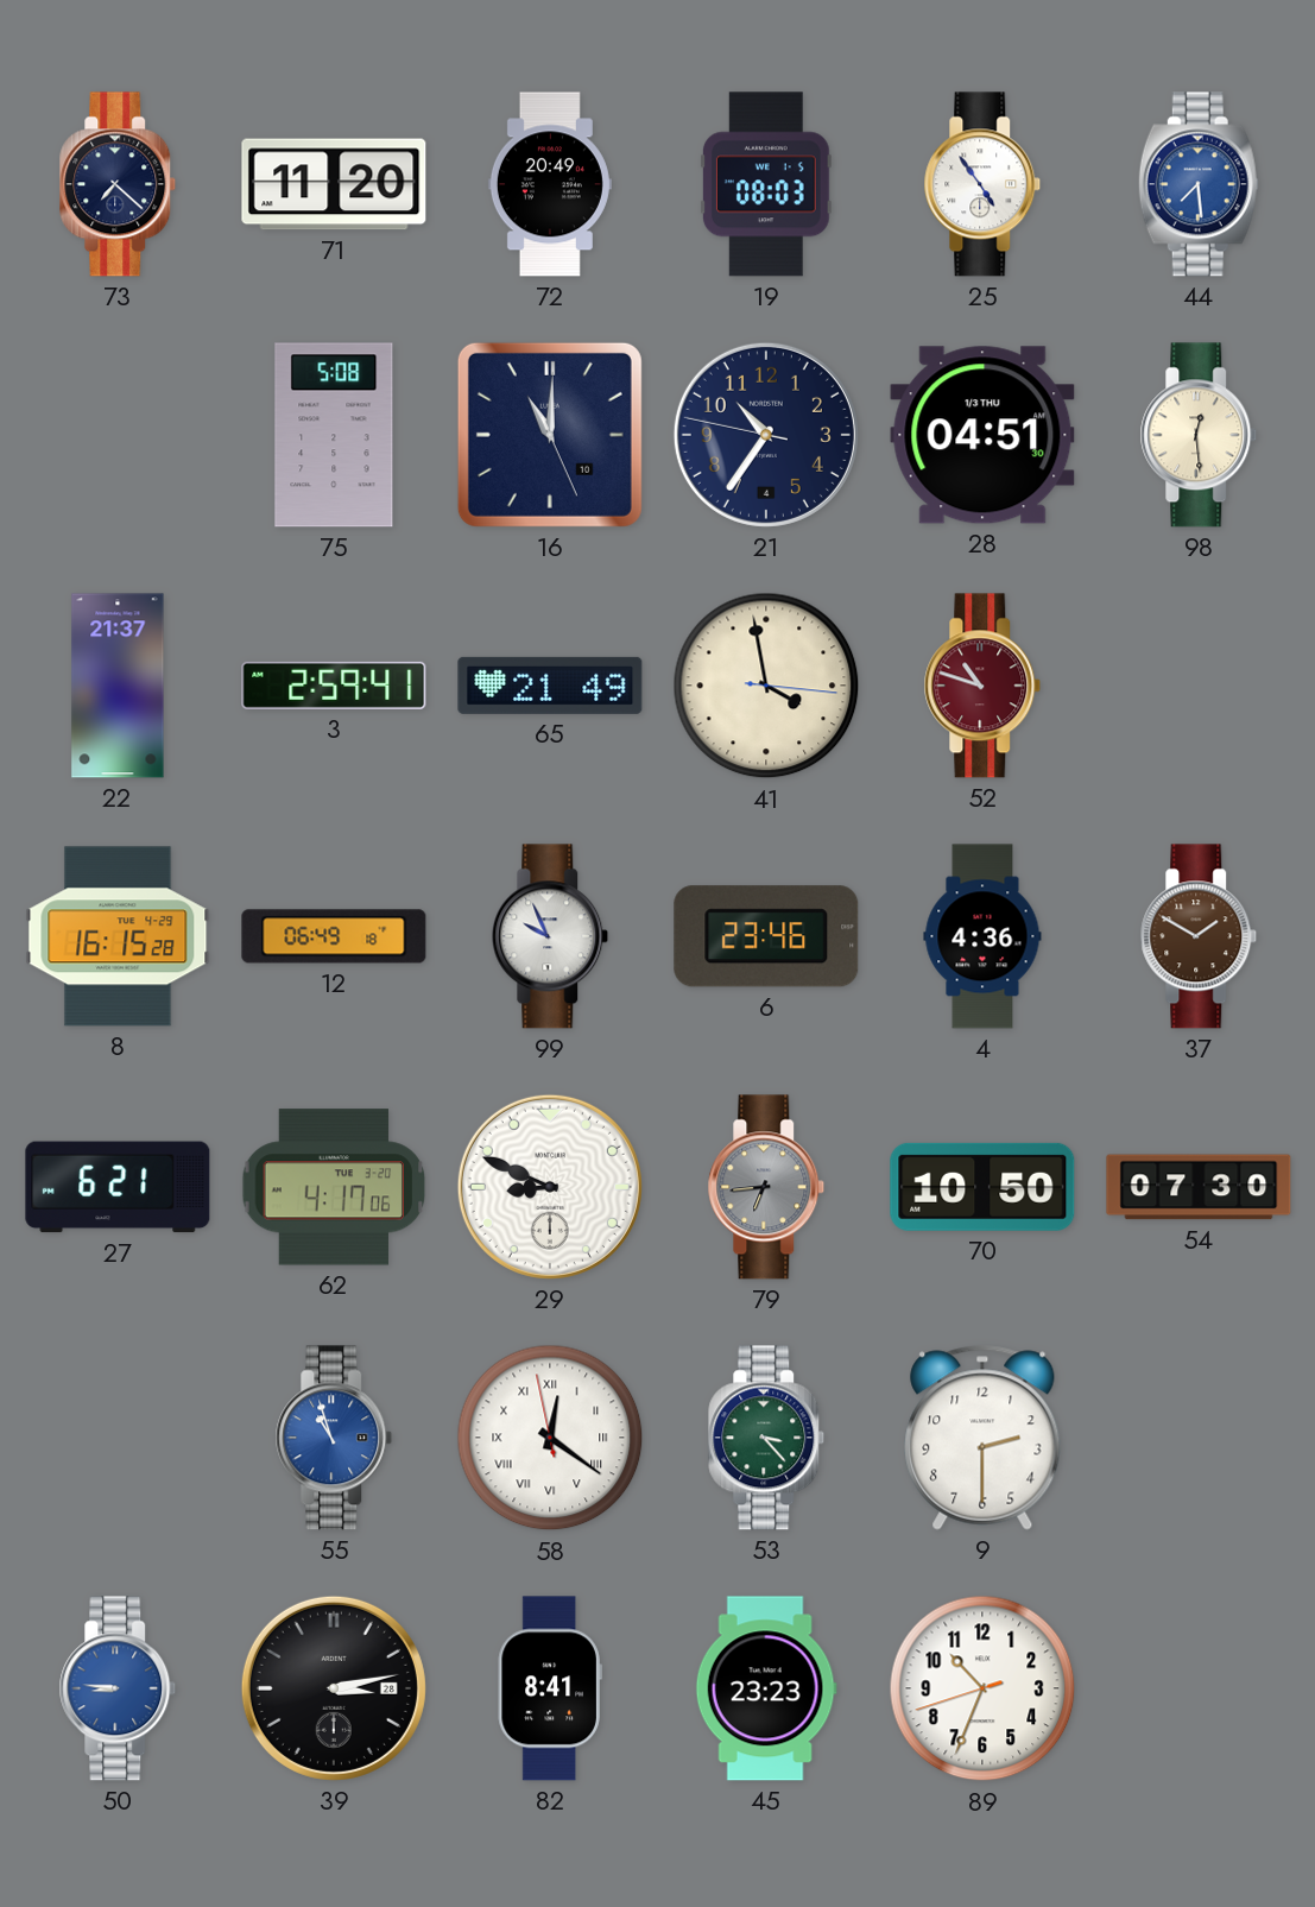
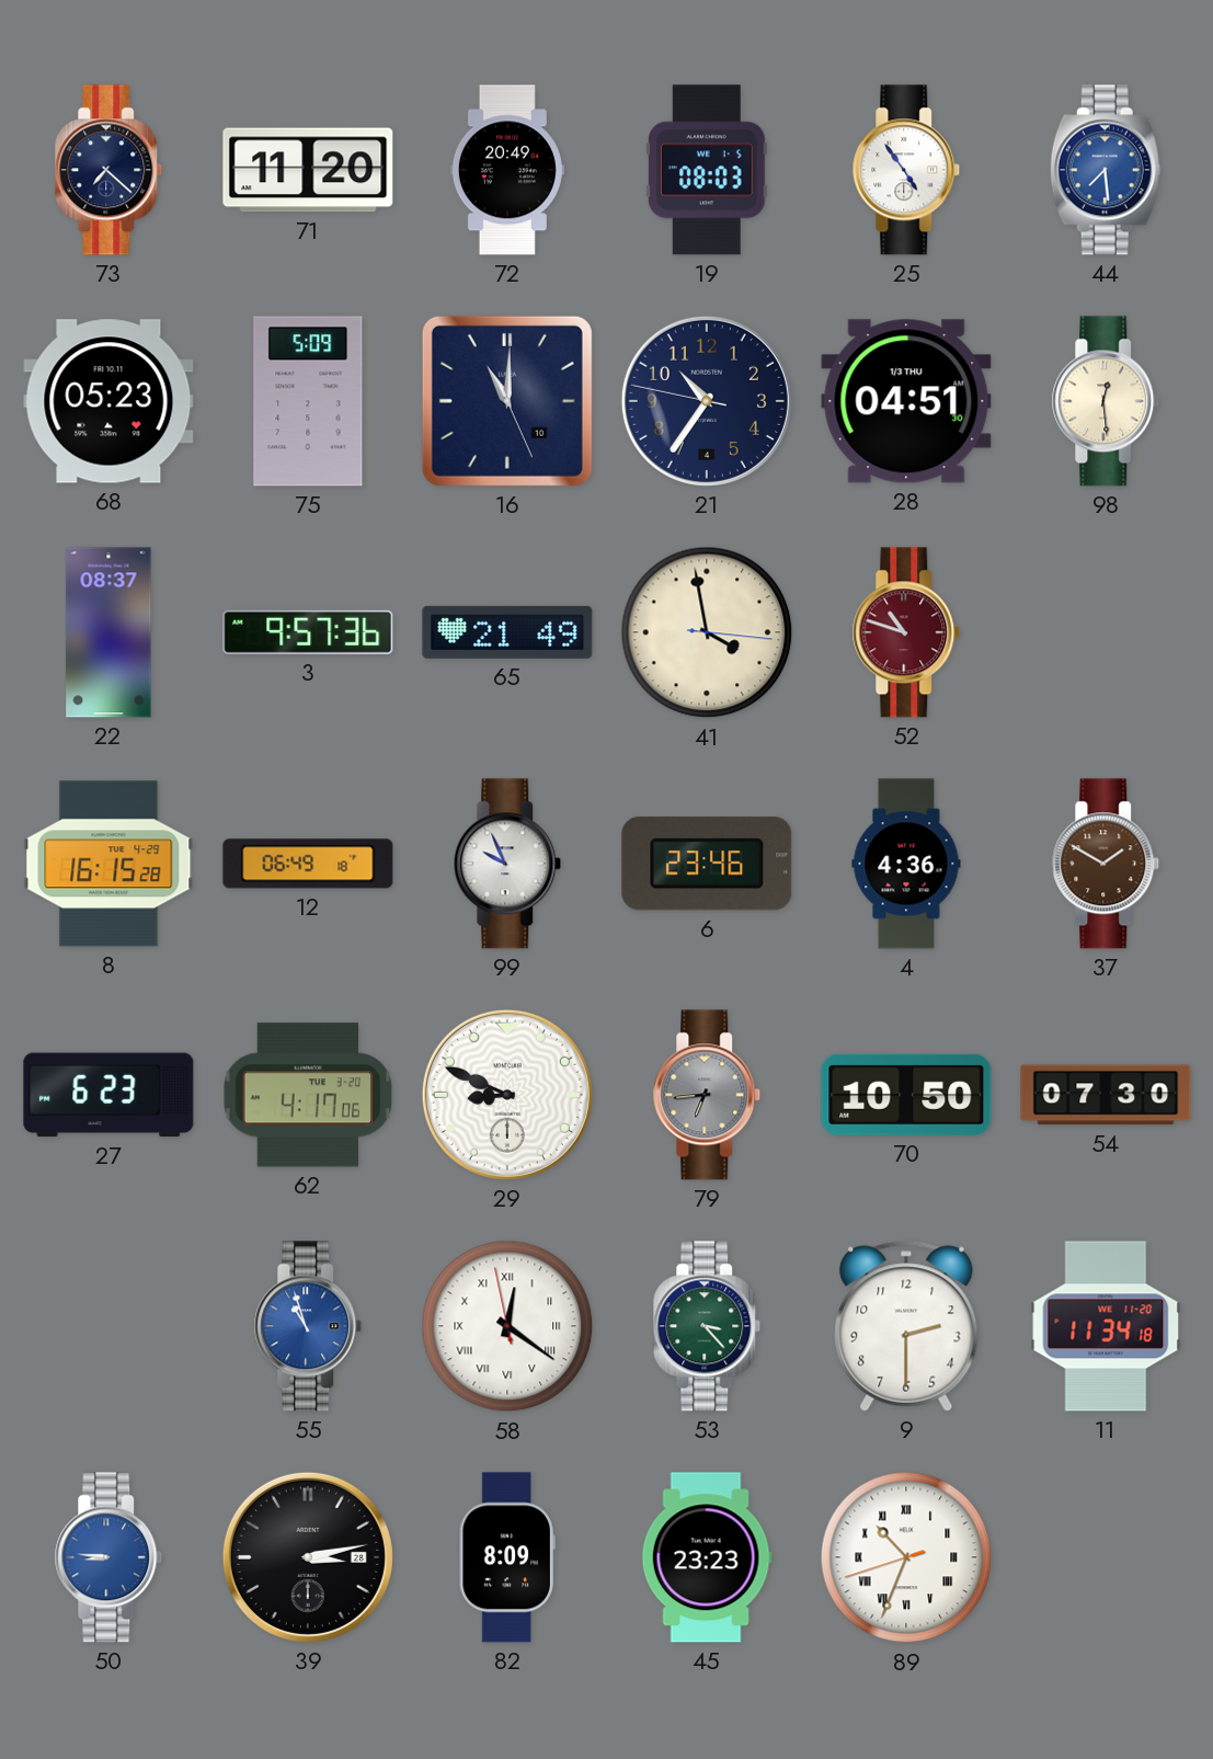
68: none -> 05:23
75: 5:08 -> 5:09
22: 21:37 -> 08:37
3: 2:59 -> 9:57
27: 6:21 -> 6:23
11: none -> 11:34
82: 8:41 -> 8:09
89 numerals: Arabic -> Roman
